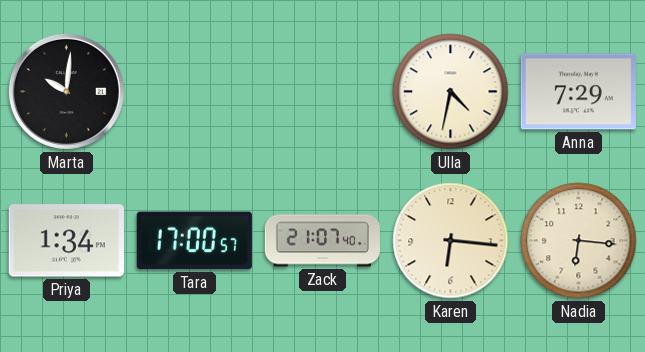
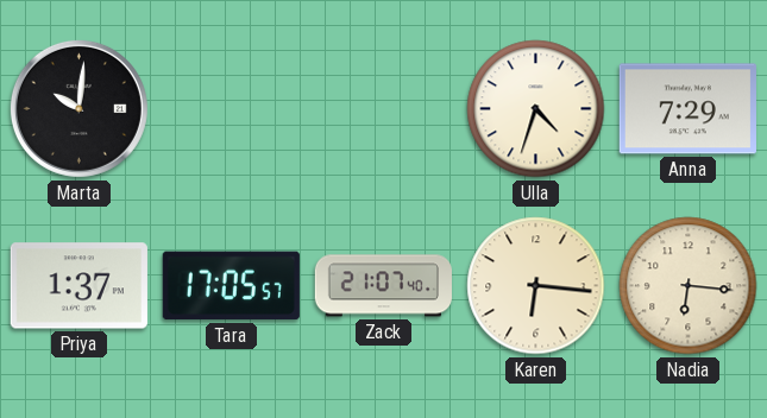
Ulla: 4:32 -> 4:33
Priya: 1:34 -> 1:37
Tara: 17:00 -> 17:05
